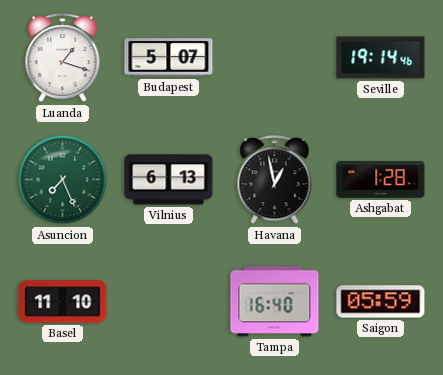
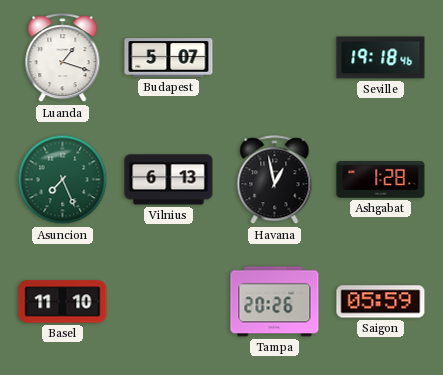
Seville: 19:14 -> 19:18
Tampa: 16:40 -> 20:26
